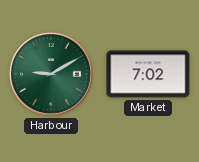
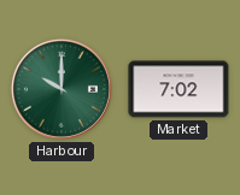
Harbour: 9:10 -> 10:00
